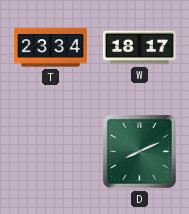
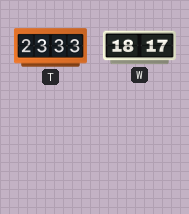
T: 23:34 -> 23:33
D: 8:11 -> none
